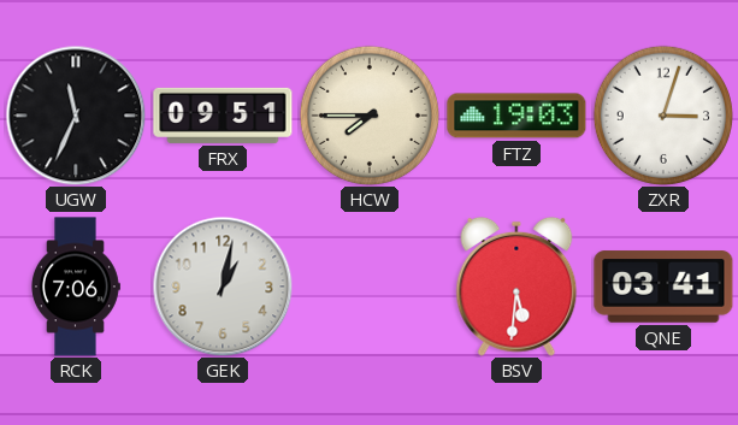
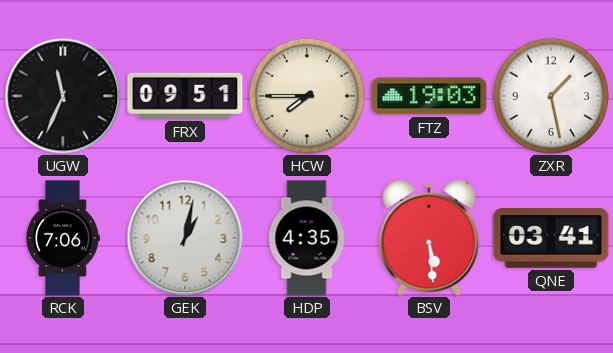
ZXR: 3:03 -> 1:28
HDP: none -> 4:35
BSV: 5:31 -> 5:29
